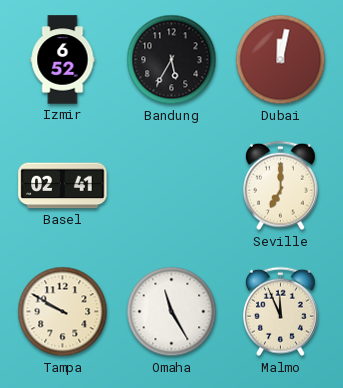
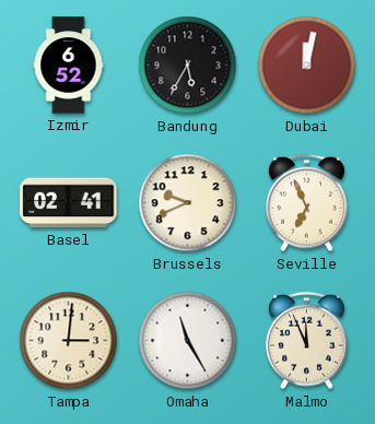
Brussels: none -> 9:41
Seville: 7:00 -> 6:56
Tampa: 9:50 -> 3:01
